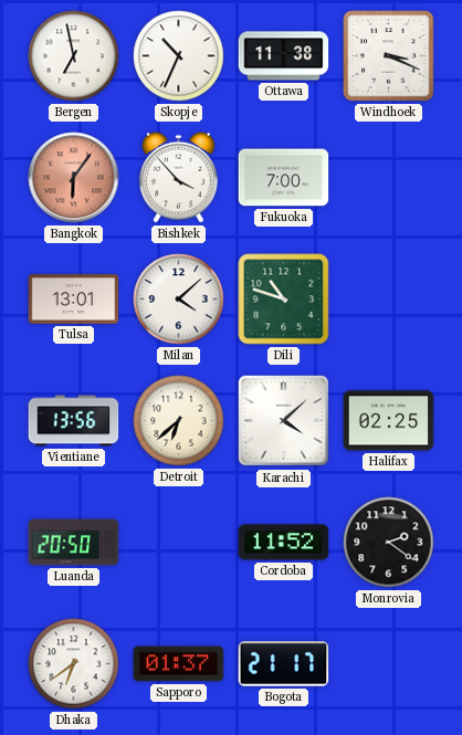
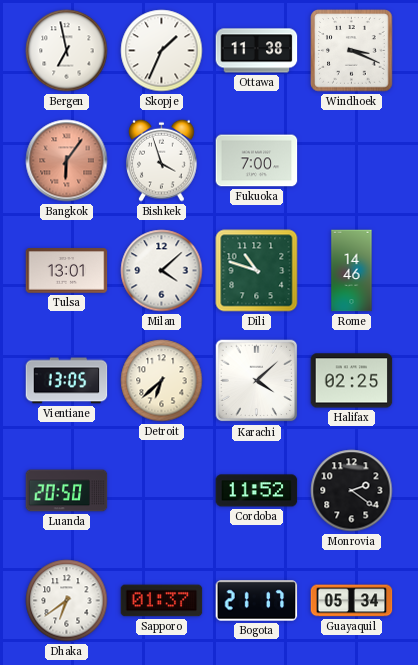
Skopje: 10:34 -> 1:34
Bishkek: 3:53 -> 3:57
Rome: none -> 14:46
Vientiane: 13:56 -> 13:05
Guayaquil: none -> 05:34
